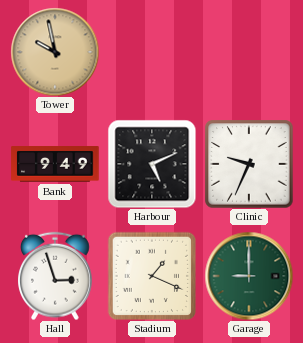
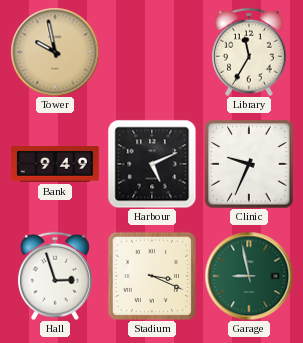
Library: none -> 11:35
Stadium: 1:19 -> 3:19
Garage: 9:00 -> 8:58
